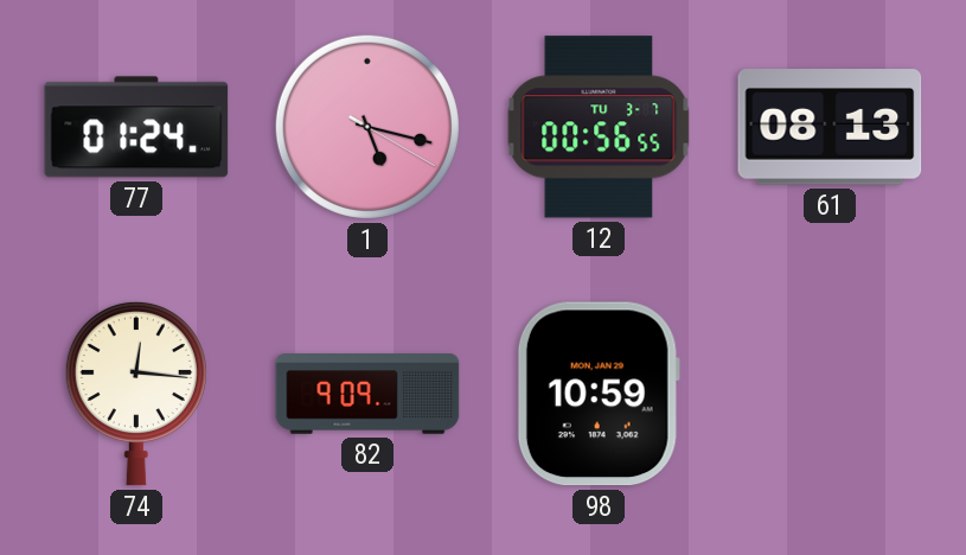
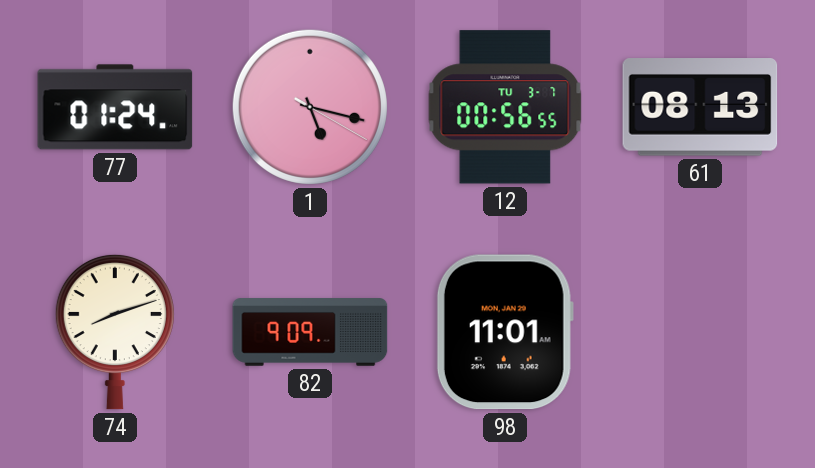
74: 12:16 -> 8:12
98: 10:59 -> 11:01
